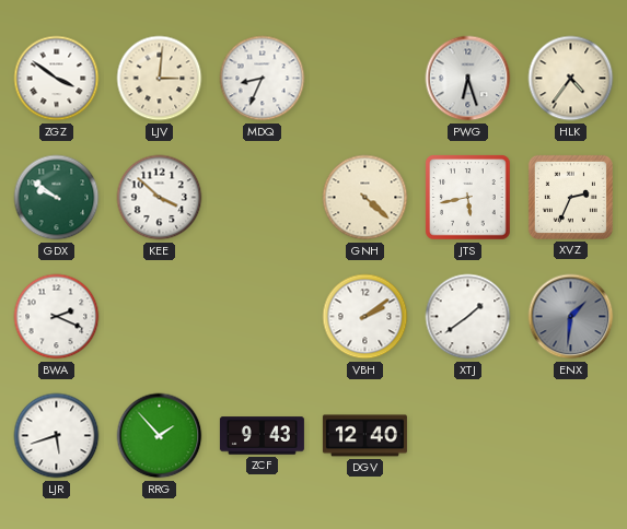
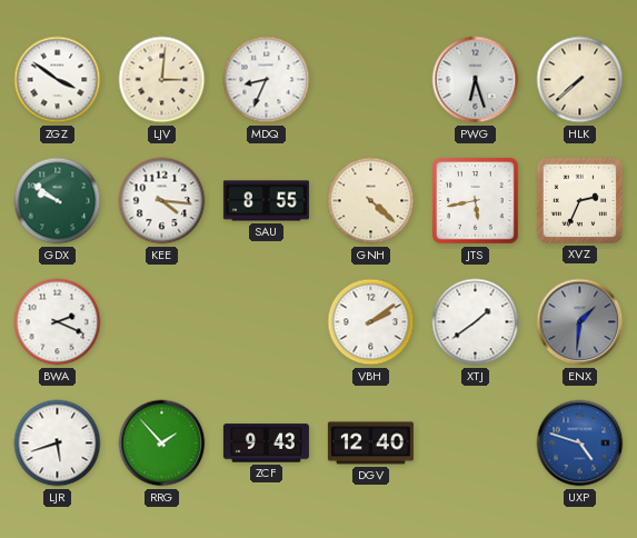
HLK: 4:36 -> 7:38
KEE: 3:52 -> 4:16
SAU: none -> 8:55
UXP: none -> 4:48
